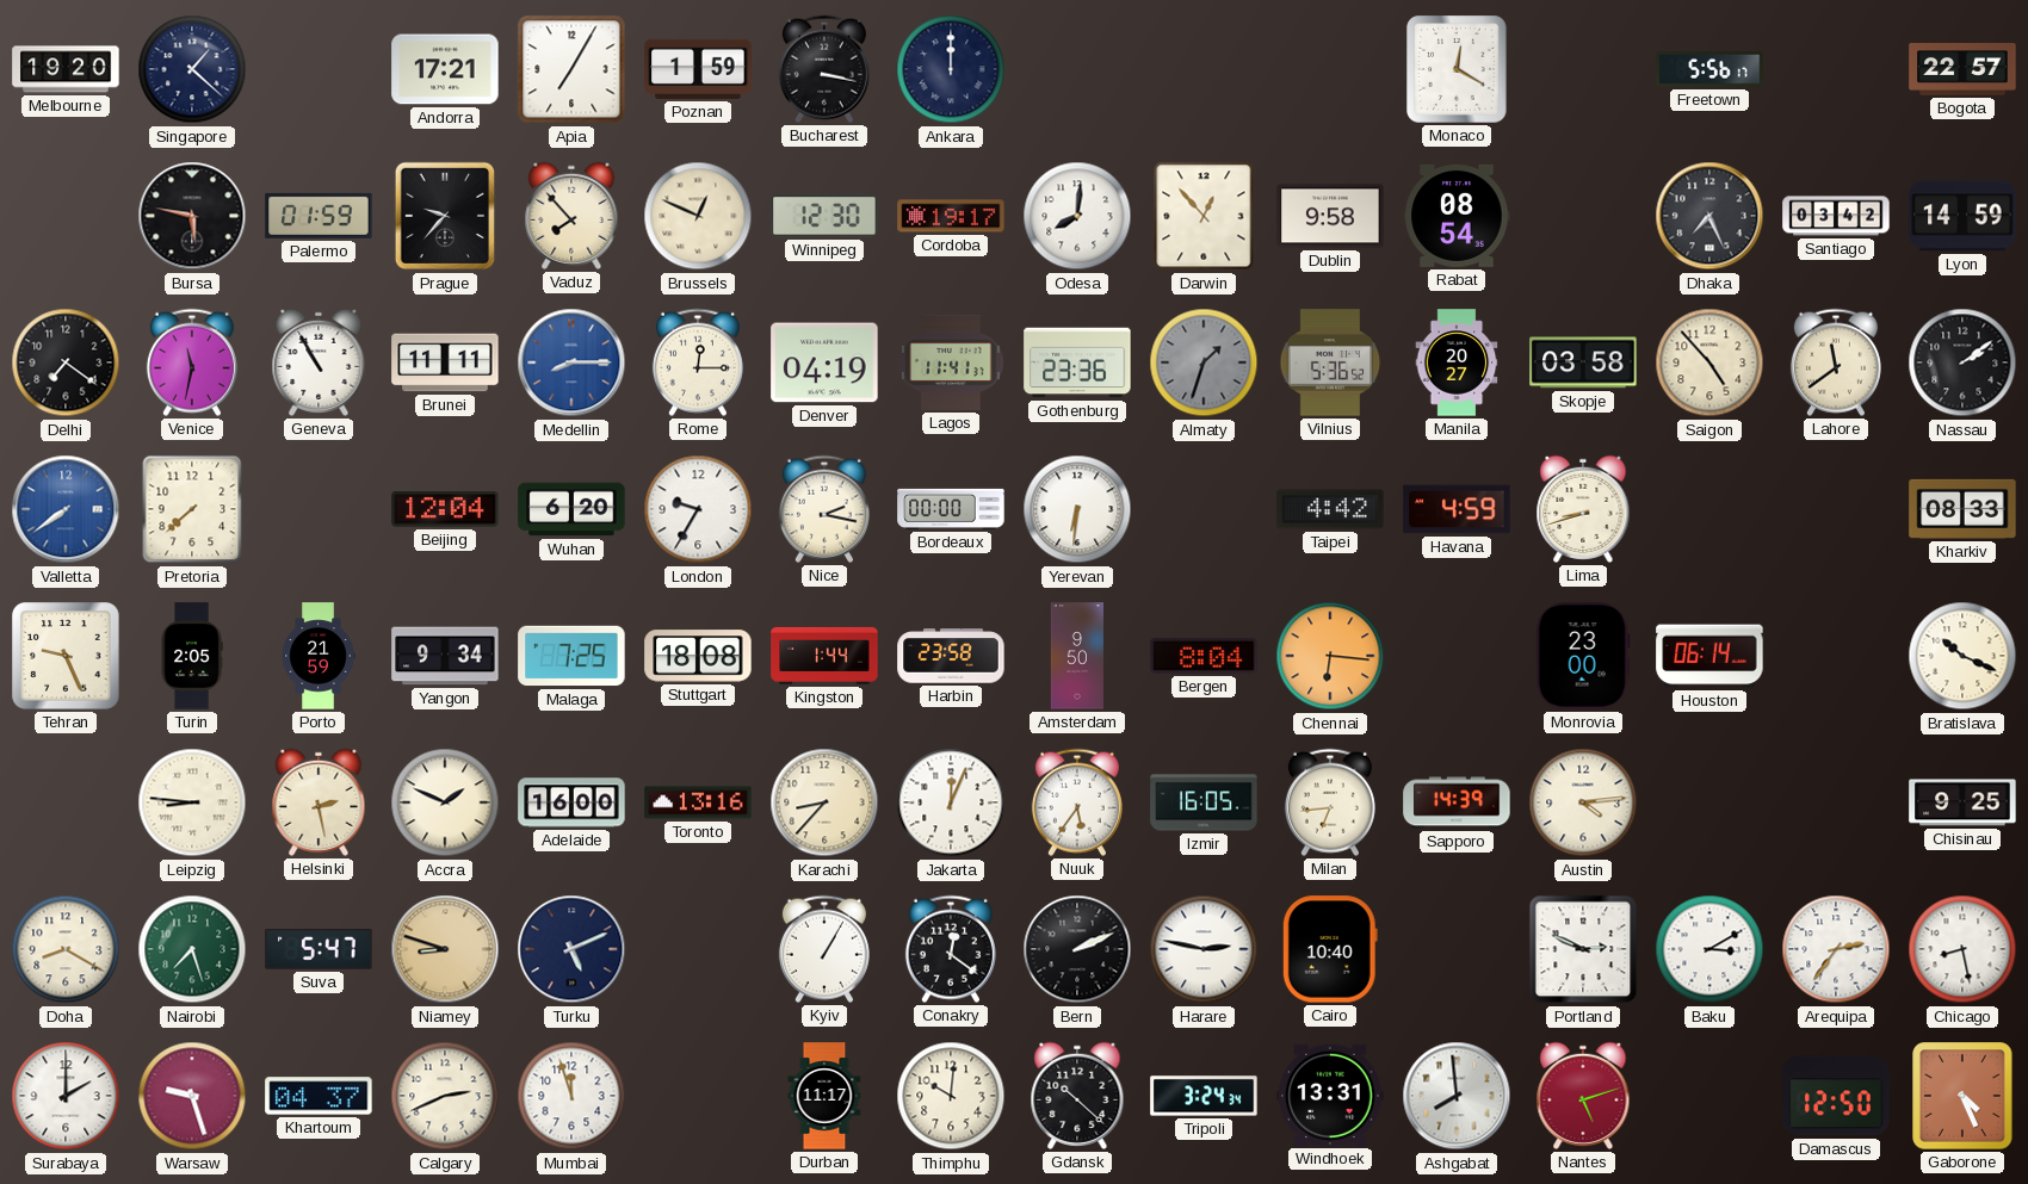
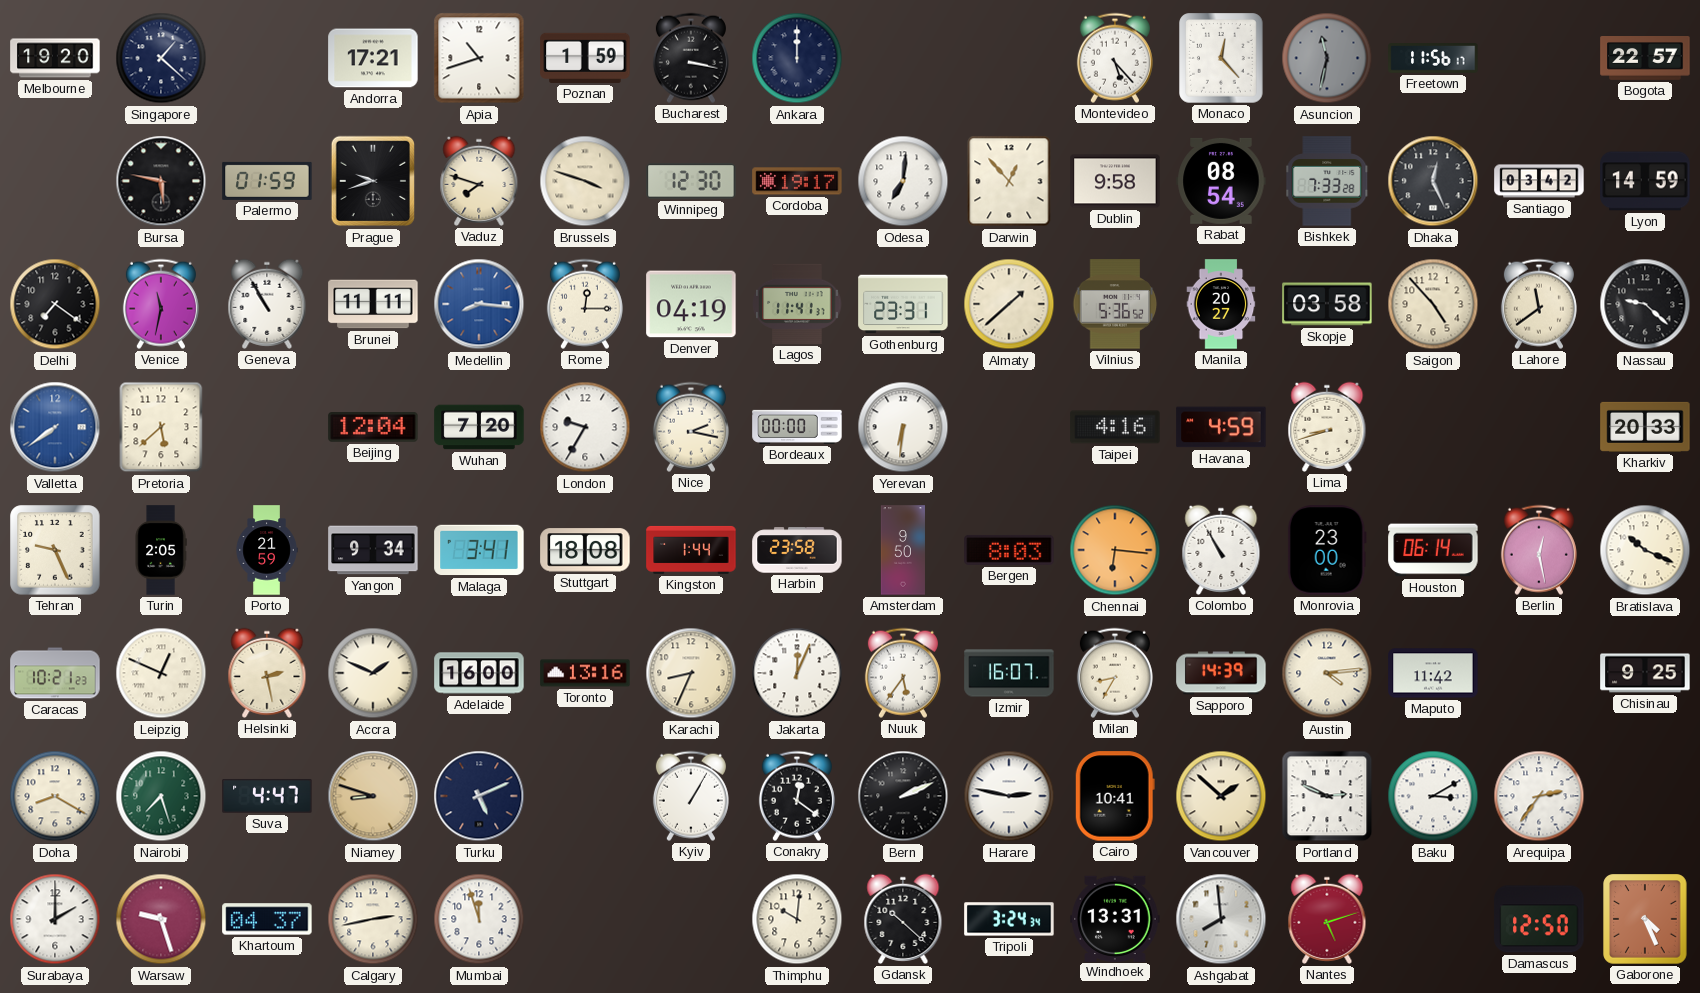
Apia: 7:05 -> 10:42
Montevideo: none -> 5:23
Monaco: 12:20 -> 12:23
Asuncion: none -> 11:32
Freetown: 5:56 -> 11:56
Prague: 9:37 -> 9:42
Vaduz: 7:53 -> 7:48
Brussels: 12:49 -> 3:48
Odesa: 8:01 -> 7:01
Bishkek: none -> 7:33
Dhaka: 7:26 -> 12:26
Medellin: 8:15 -> 8:16
Gothenburg: 23:36 -> 23:31
Almaty: 1:33 -> 1:38
Almaty dial: grey -> cream
Nassau: 2:09 -> 9:22
Pretoria: 7:38 -> 5:38
Wuhan: 6:20 -> 7:20
Taipei: 4:42 -> 4:16
Kharkiv: 08:33 -> 20:33
Malaga: 7:25 -> 3:41
Bergen: 8:04 -> 8:03
Colombo: none -> 10:55
Berlin: none -> 12:28
Caracas: none -> 10:21
Leipzig: 8:46 -> 12:49
Karachi: 8:37 -> 8:34
Izmir: 16:05 -> 16:07
Milan: 6:44 -> 8:35
Maputo: none -> 11:42
Suva: 5:47 -> 4:47
Cairo: 10:40 -> 10:41
Vancouver: none -> 1:52
Chicago: 8:28 -> none
Calgary: 2:41 -> 2:43
Durban: 11:17 -> none
